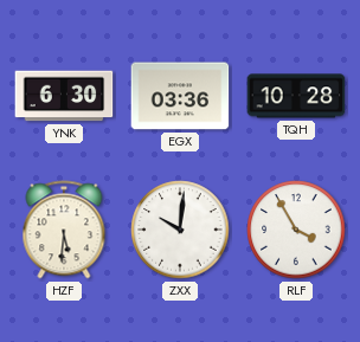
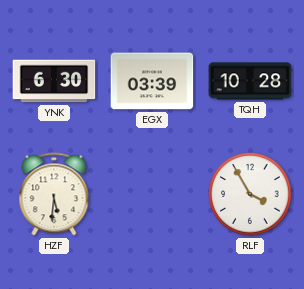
EGX: 03:36 -> 03:39
ZXX: 10:01 -> none
